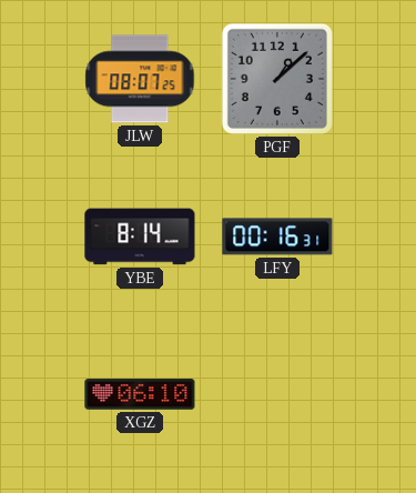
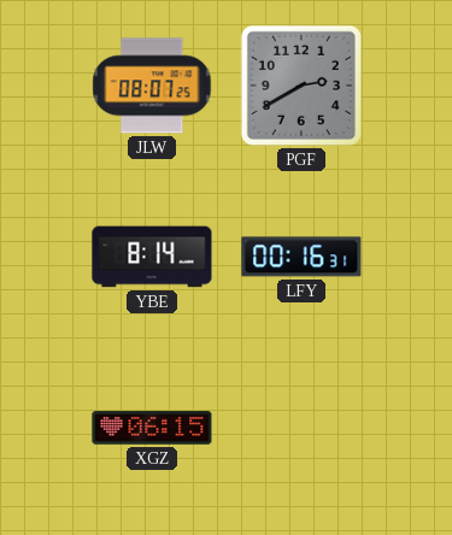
PGF: 1:08 -> 2:40
XGZ: 06:10 -> 06:15
